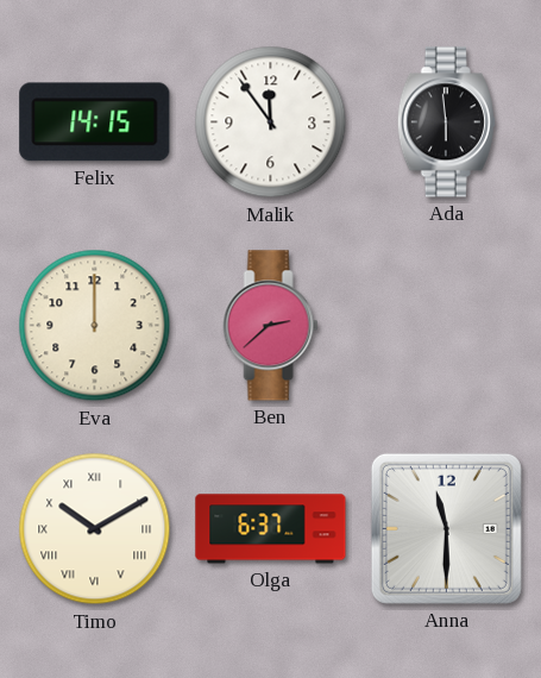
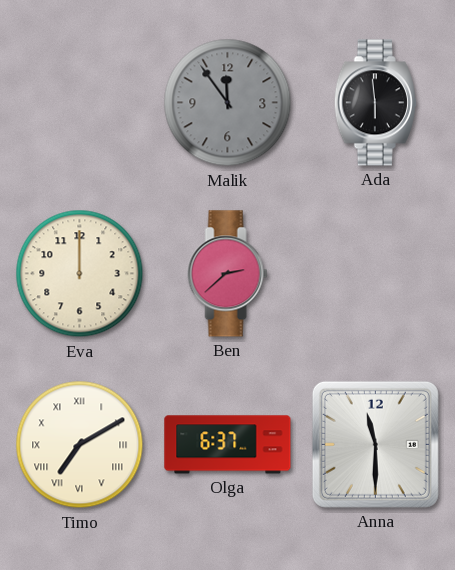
Felix: 14:15 -> none
Malik dial: white -> grey
Timo: 10:10 -> 7:10
